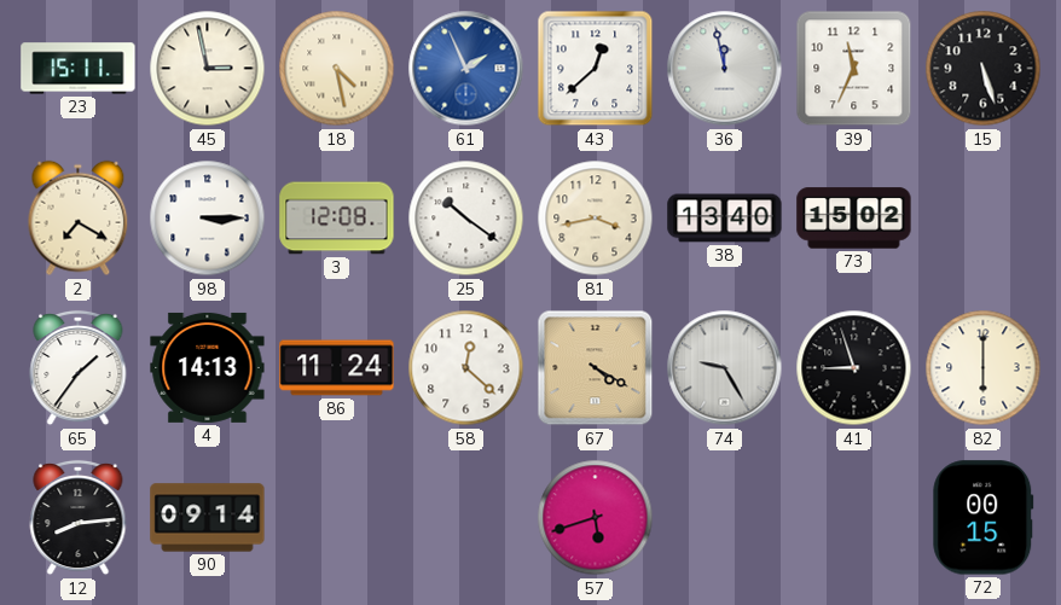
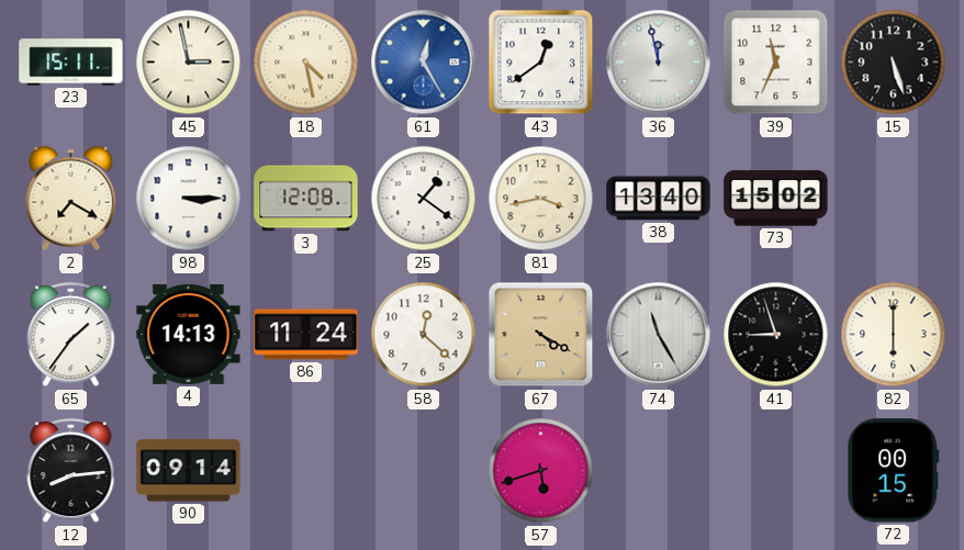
61: 1:56 -> 12:25
43: 12:38 -> 12:39
25: 10:21 -> 1:21
74: 9:25 -> 11:25
